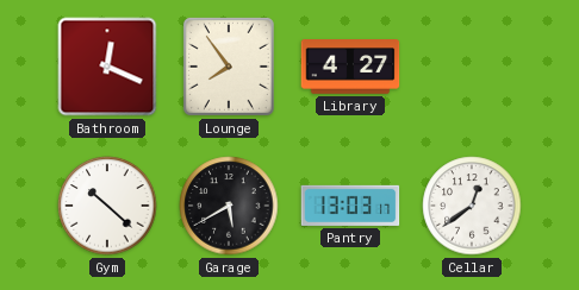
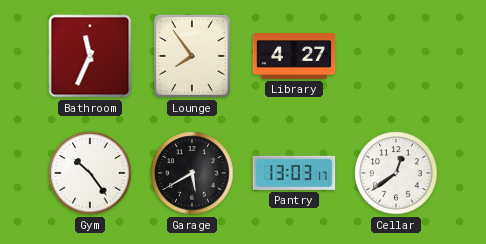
Bathroom: 12:19 -> 11:34
Gym: 10:22 -> 10:24
